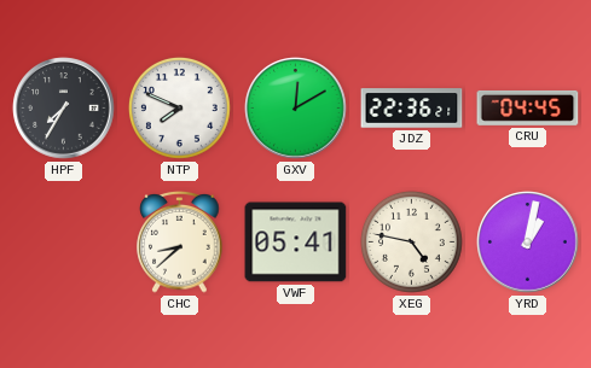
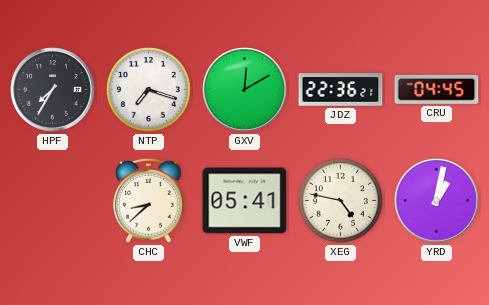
NTP: 7:49 -> 7:18
